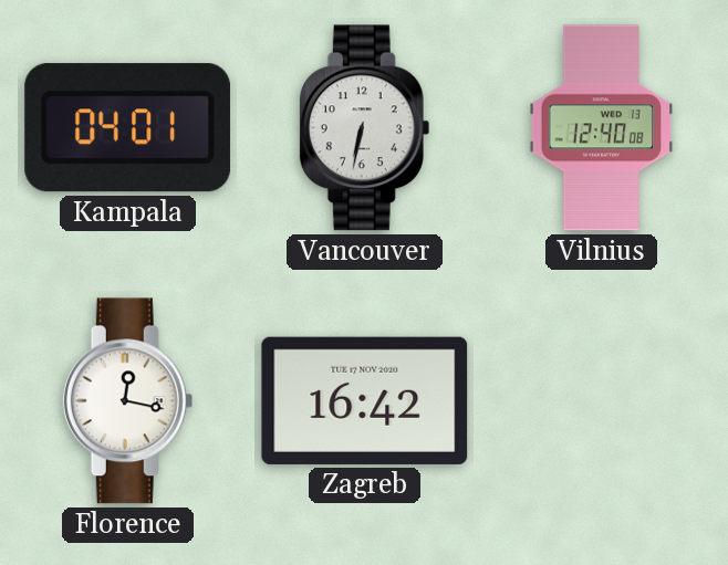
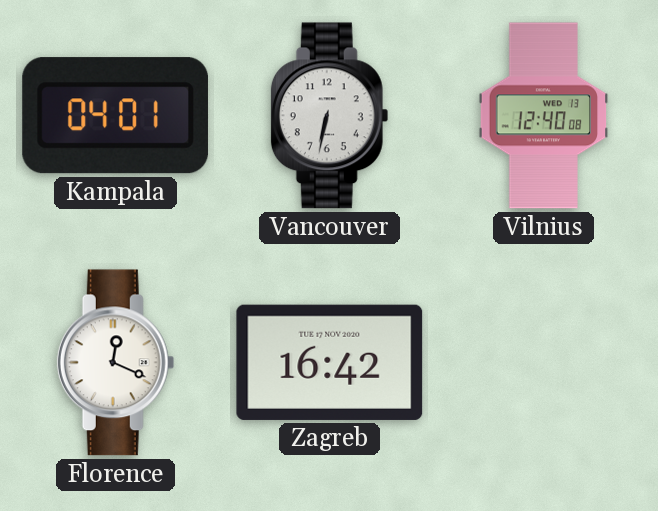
Florence: 12:17 -> 12:19
